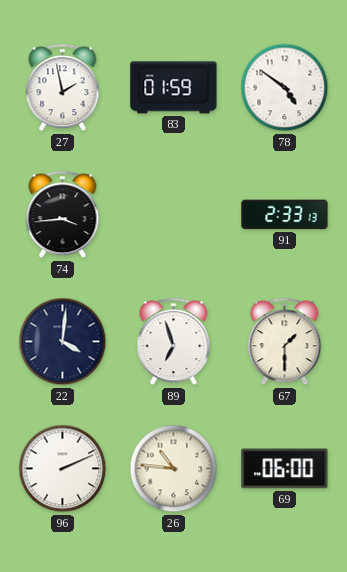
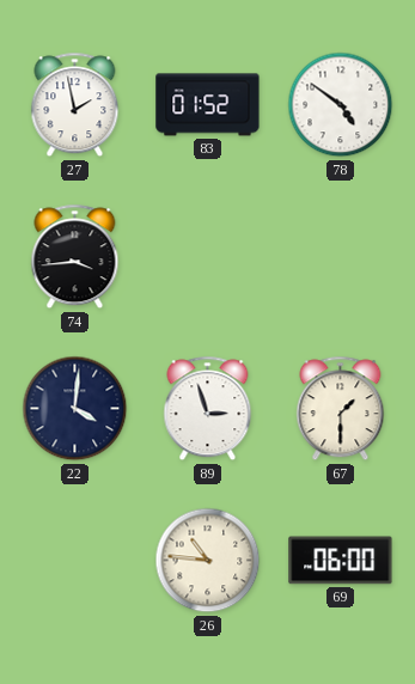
83: 01:59 -> 01:52
91: 2:33 -> none
89: 6:57 -> 2:57
96: 2:11 -> none
